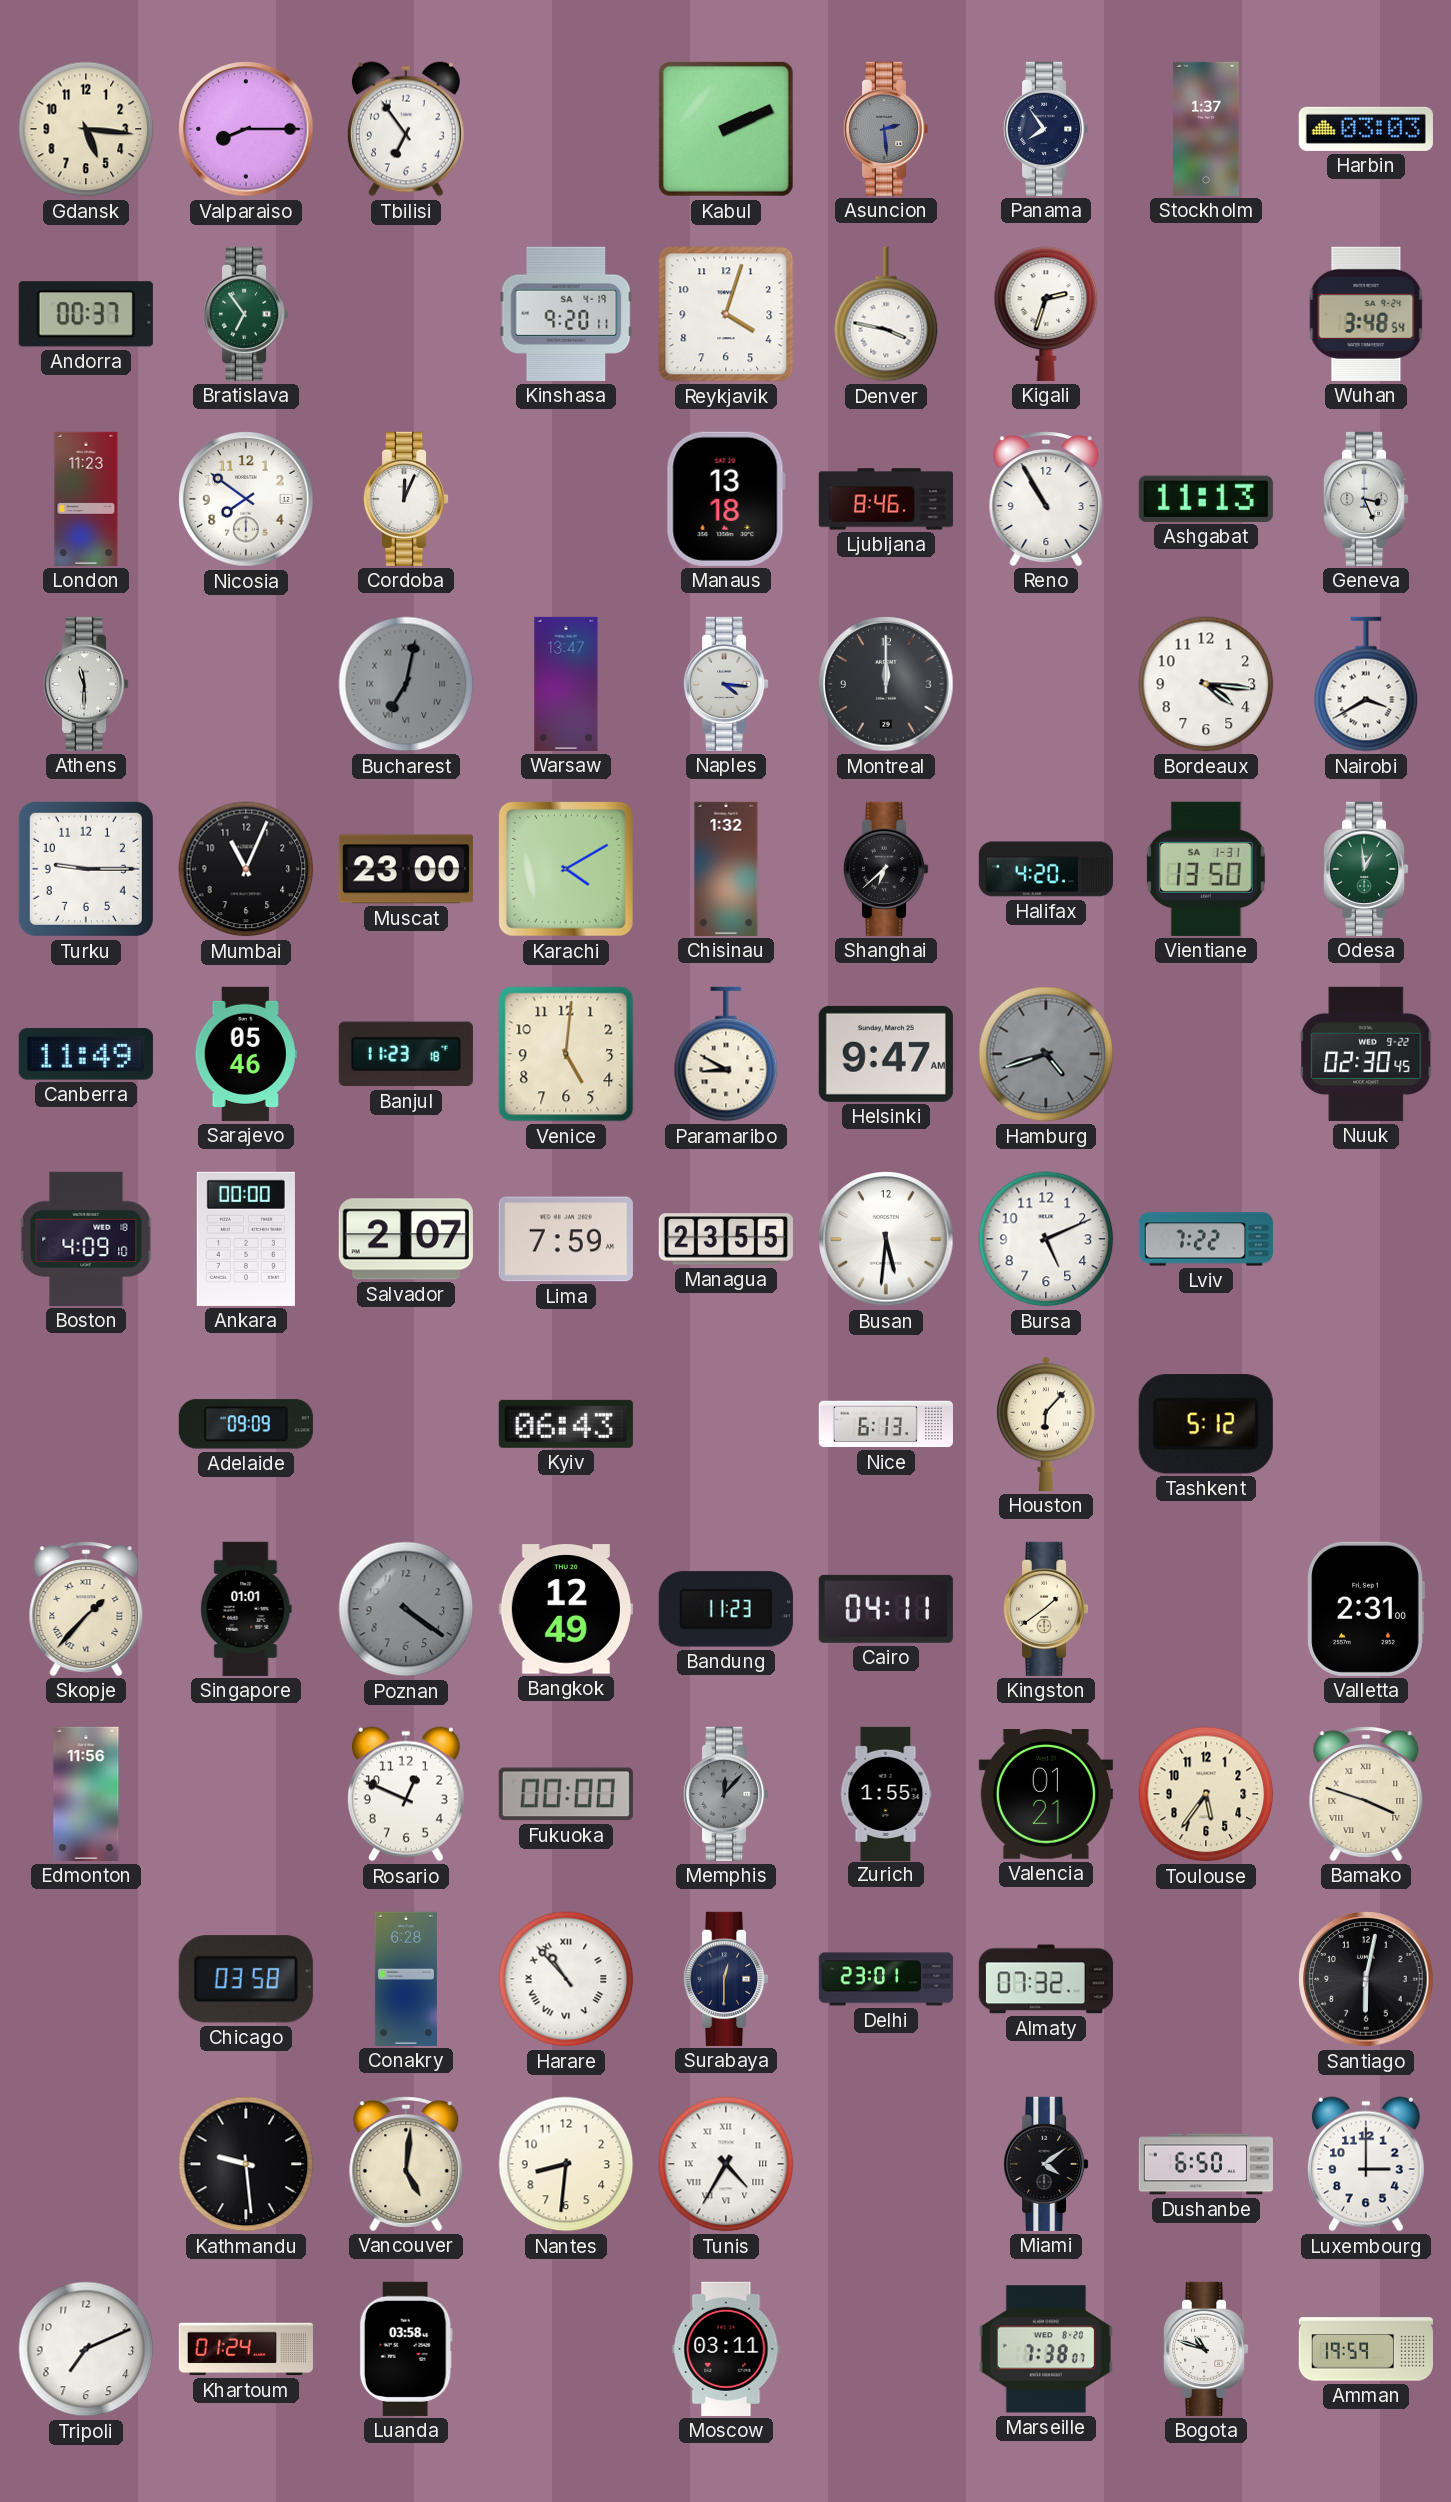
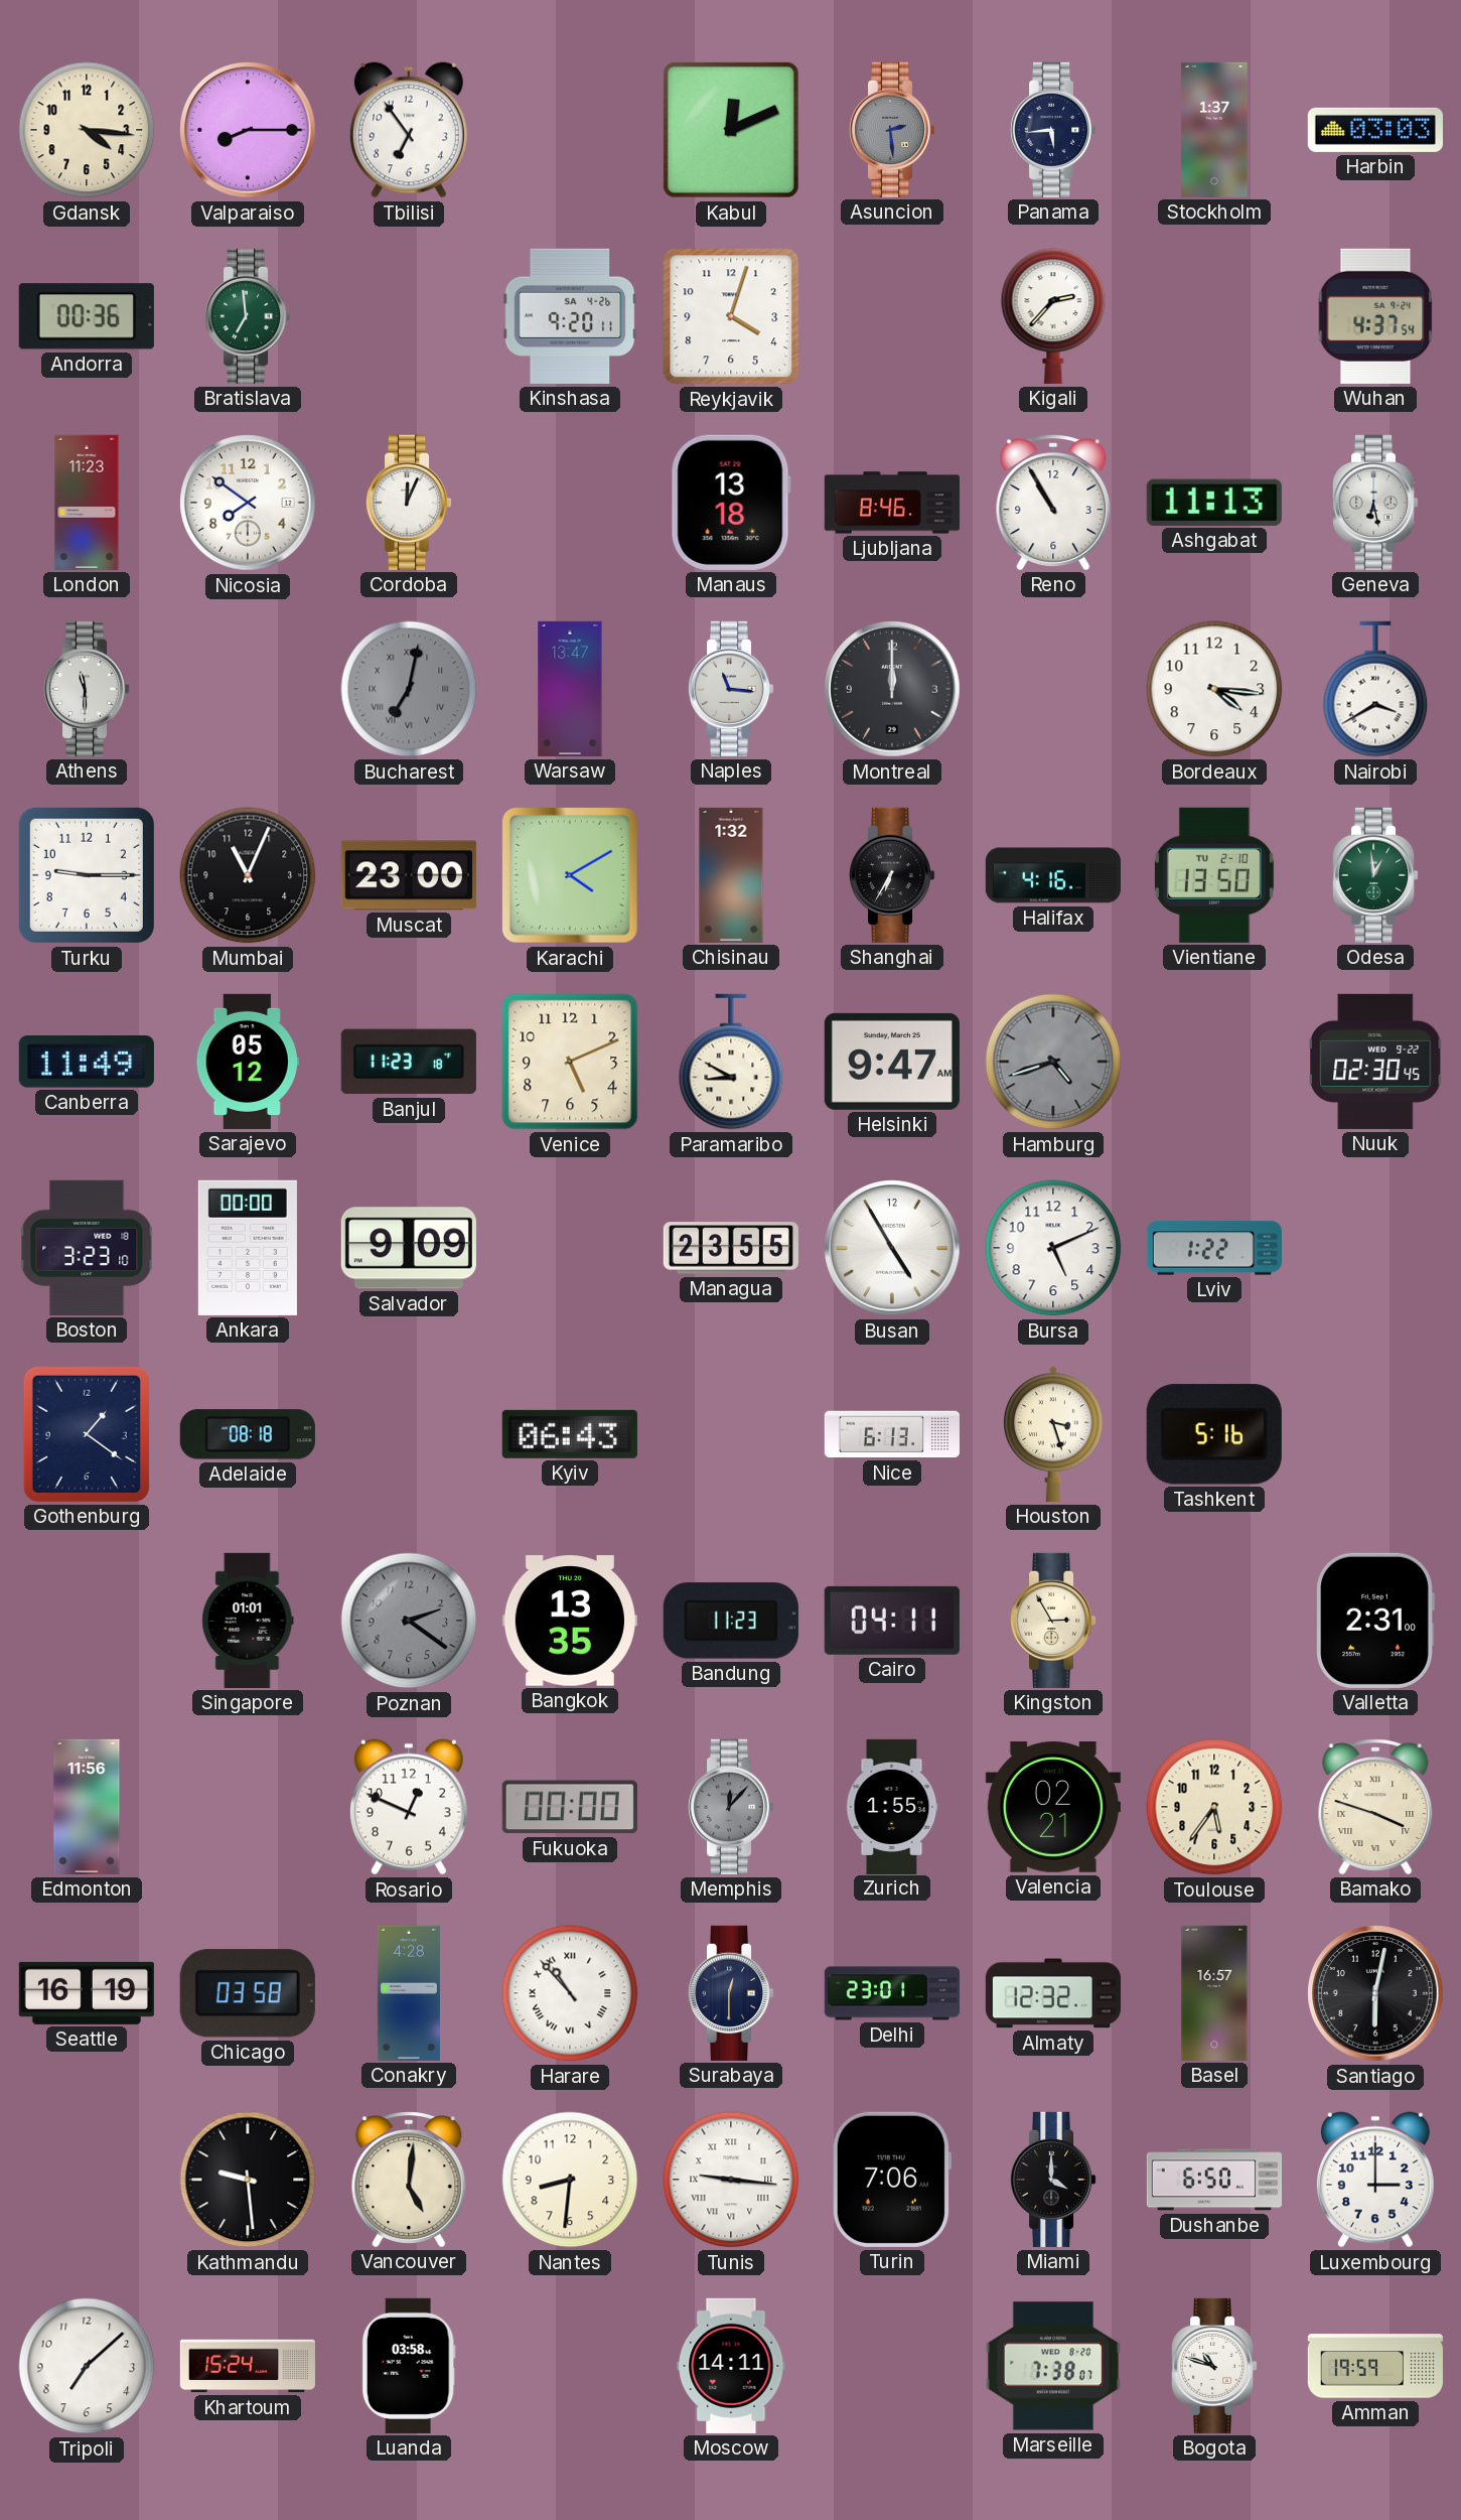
Gdansk: 5:16 -> 4:16
Kabul: 2:11 -> 12:11
Panama: 7:54 -> 5:44
Andorra: 00:37 -> 00:36
Bratislava: 6:54 -> 6:59
Kinshasa date: SA 4-19 -> SA 4-26
Denver: 3:47 -> none
Kigali: 2:33 -> 2:37
Wuhan: 3:48 -> 4:37
Geneva: 3:26 -> 6:28
Naples: 4:16 -> 11:16
Shanghai: 6:38 -> 6:35
Halifax: 4:20 -> 4:16
Vientiane date: SA 1-31 -> TU 2-10
Sarajevo: 05:46 -> 05:12
Venice: 5:01 -> 5:11
Boston: 4:09 -> 3:23
Salvador: 2:07 -> 9:09
Lima: 7:59 -> none
Busan: 5:31 -> 4:55
Lviv: 7:22 -> 1:22
Gothenburg: none -> 1:21
Adelaide: 09:09 -> 08:18
Houston: 6:07 -> 3:27
Tashkent: 5:12 -> 5:16
Skopje: 1:37 -> none
Poznan: 4:21 -> 2:21
Bangkok: 12:49 -> 13:35
Kingston: 1:39 -> 2:55
Valencia: 01:21 -> 02:21
Seattle: none -> 16:19
Conakry: 6:28 -> 4:28
Almaty: 07:32 -> 12:32
Basel: none -> 16:57
Tunis: 4:35 -> 9:16
Turin: none -> 7:06
Miami: 4:09 -> 4:00
Tripoli: 7:11 -> 7:08
Khartoum: 01:24 -> 15:24
Moscow: 03:11 -> 14:11
